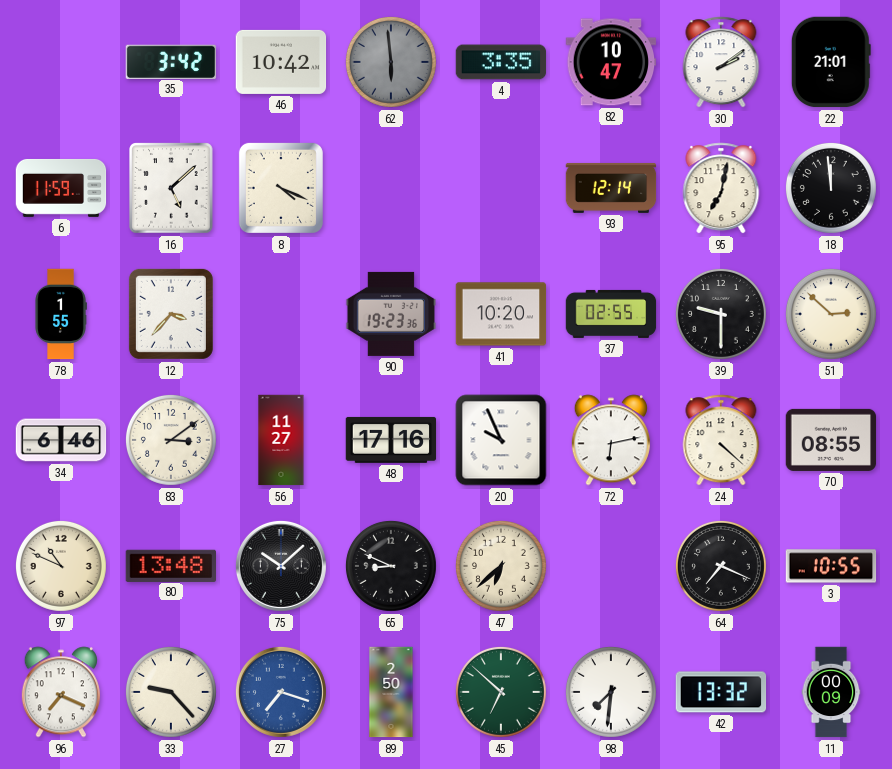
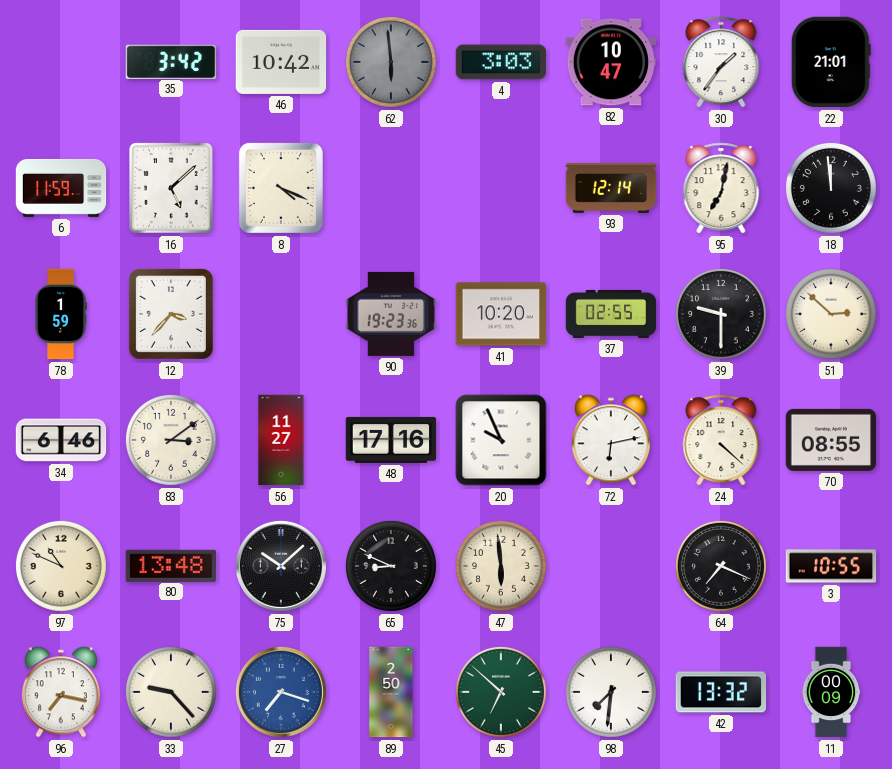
4: 3:35 -> 3:03
30: 2:09 -> 1:36
78: 1:55 -> 1:59
47: 6:38 -> 5:59
96: 7:19 -> 7:17
